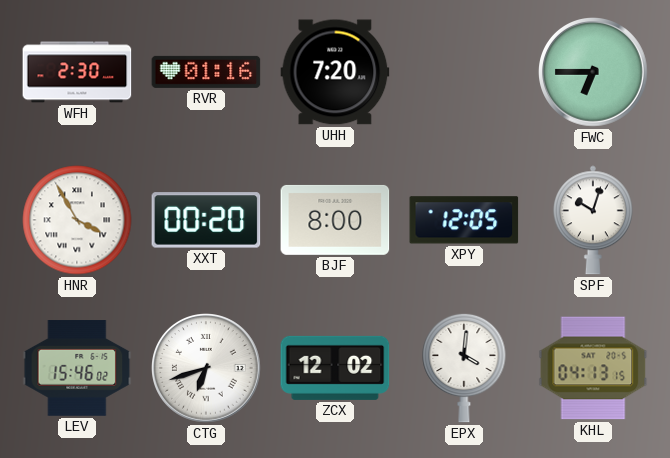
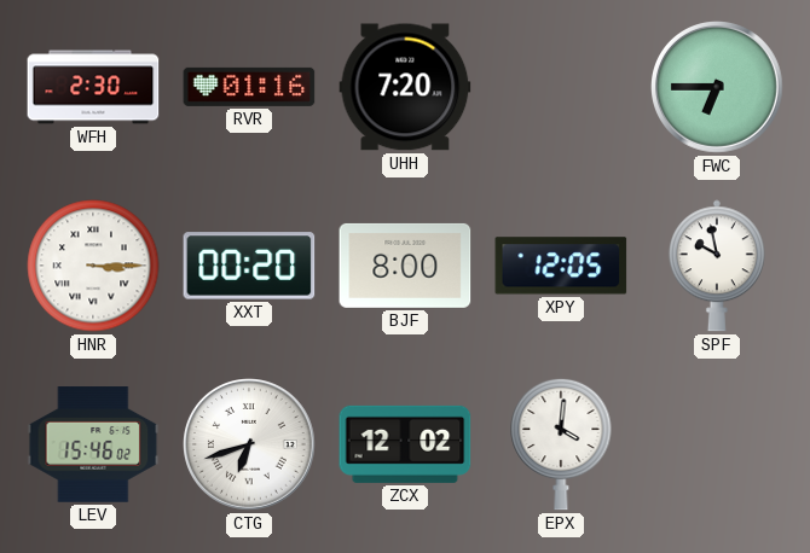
HNR: 3:55 -> 3:15
SPF: 10:03 -> 9:58
KHL: 04:13 -> none
